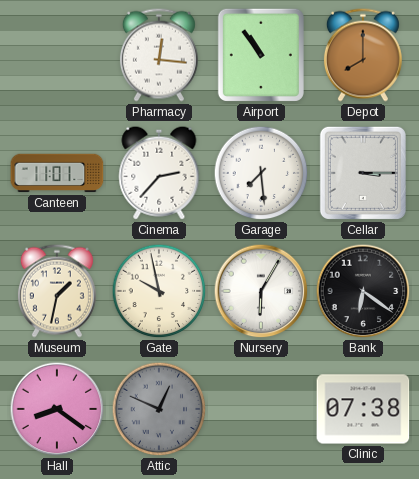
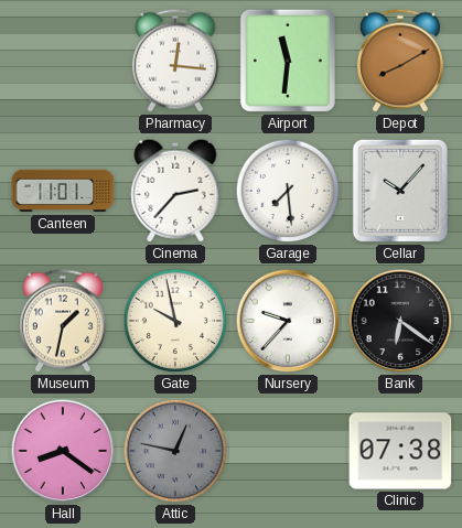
Airport: 10:54 -> 11:31
Depot: 8:00 -> 8:10
Cellar: 3:15 -> 10:07
Nursery: 6:05 -> 9:37
Attic: 12:49 -> 12:47
